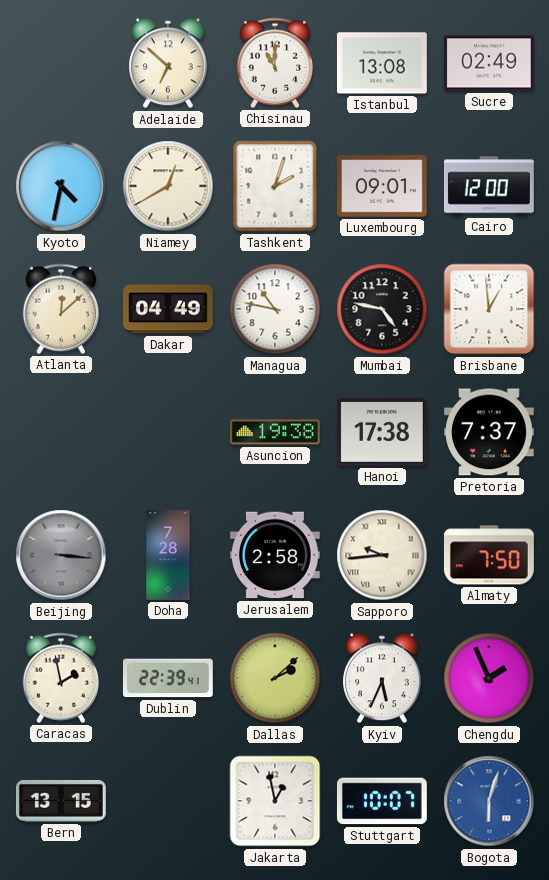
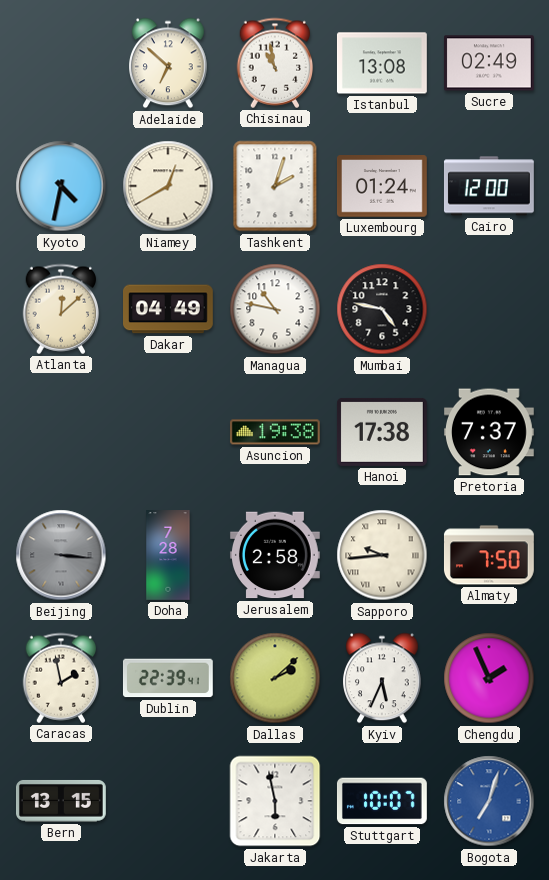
Chisinau: 11:00 -> 10:58
Luxembourg: 09:01 -> 01:24
Brisbane: 12:59 -> none
Jakarta: 12:58 -> 5:58
Bogota: 6:03 -> 7:03
